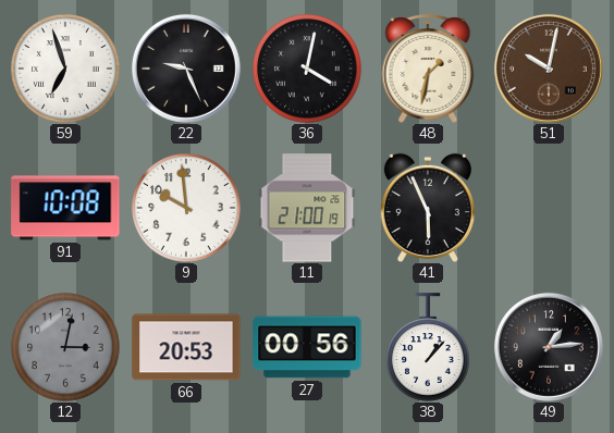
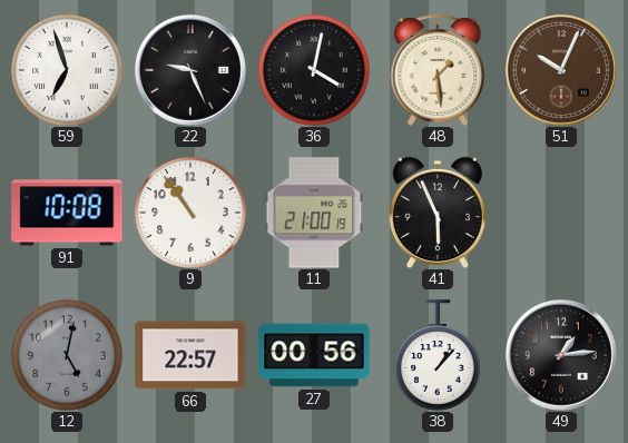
48: 1:32 -> 1:29
51: 10:02 -> 10:04
9: 9:59 -> 10:54
12: 3:02 -> 5:02
66: 20:53 -> 22:57
